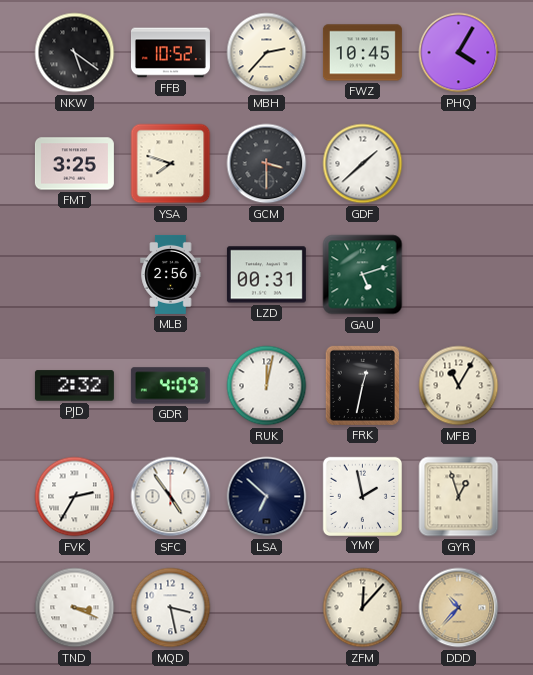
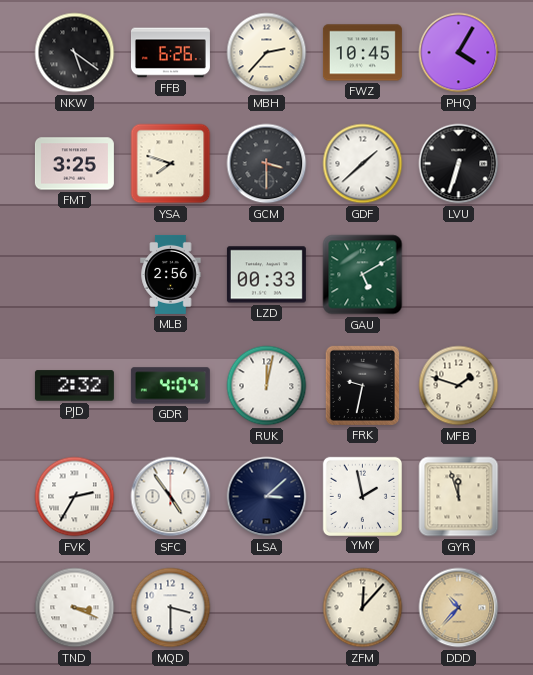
FFB: 10:52 -> 6:26
LVU: none -> 6:33
LZD: 00:31 -> 00:33
GAU: 5:12 -> 5:10
GDR: 4:09 -> 4:04
FRK: 12:32 -> 9:32
MFB: 11:05 -> 1:48
LSA: 6:52 -> 3:08
GYR: 12:57 -> 11:57
MQD: 3:28 -> 3:30
